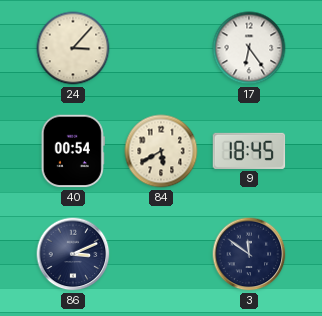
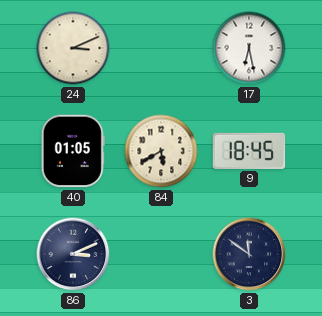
24: 3:07 -> 3:11
17: 6:24 -> 6:28
40: 00:54 -> 01:05
